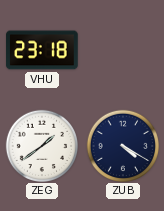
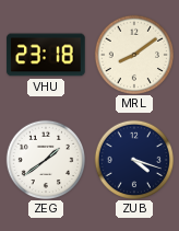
MRL: none -> 8:09
ZUB: 4:20 -> 4:18
